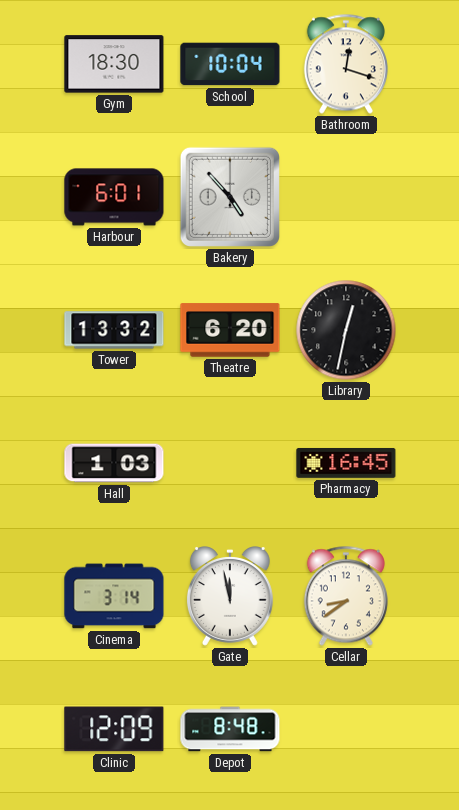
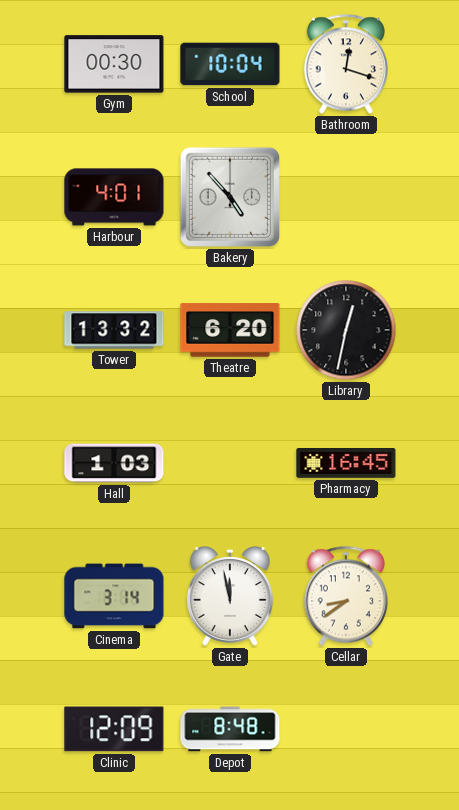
Gym: 18:30 -> 00:30
Harbour: 6:01 -> 4:01
